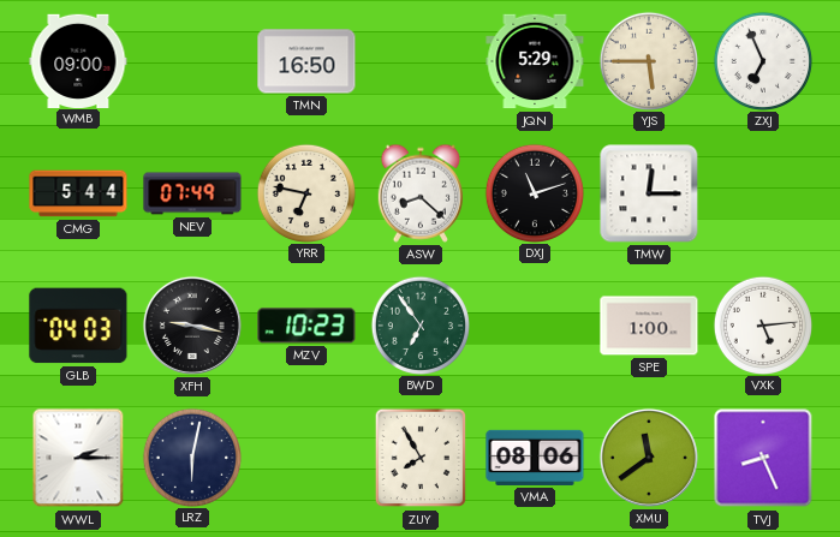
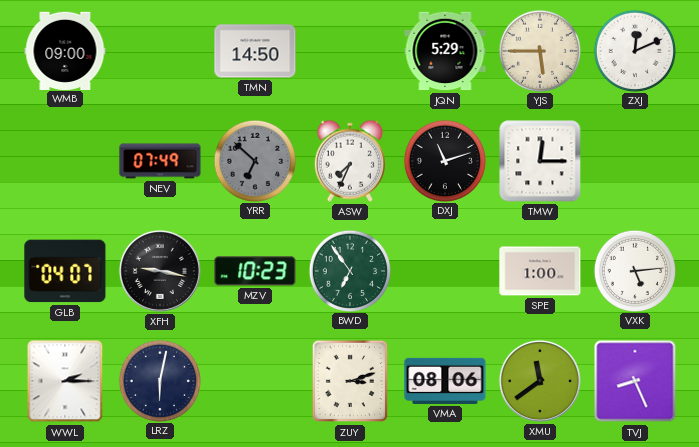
TMN: 16:50 -> 14:50
ZXJ: 6:56 -> 12:11
CMG: 5:44 -> none
YRR: 6:47 -> 6:52
YRR dial: cream -> grey
ASW: 8:22 -> 7:34
GLB: 04:03 -> 04:07
ZUY: 7:55 -> 3:12
